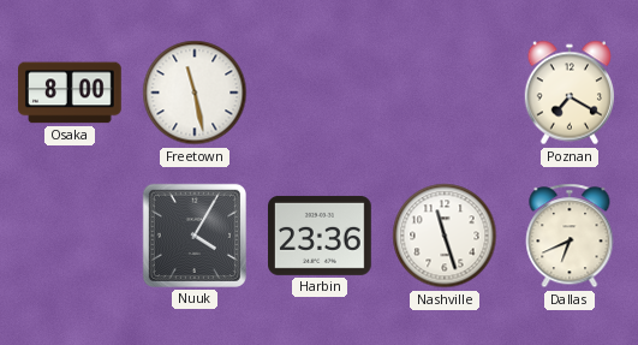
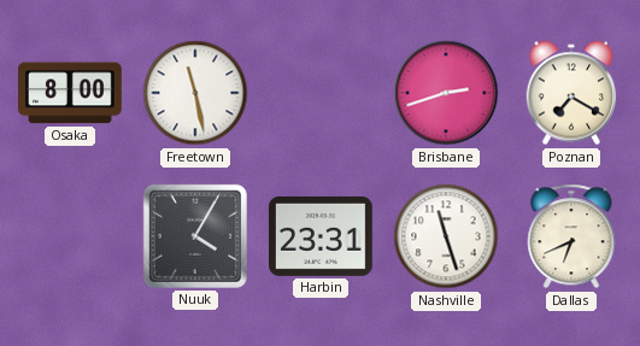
Brisbane: none -> 2:42
Harbin: 23:36 -> 23:31
